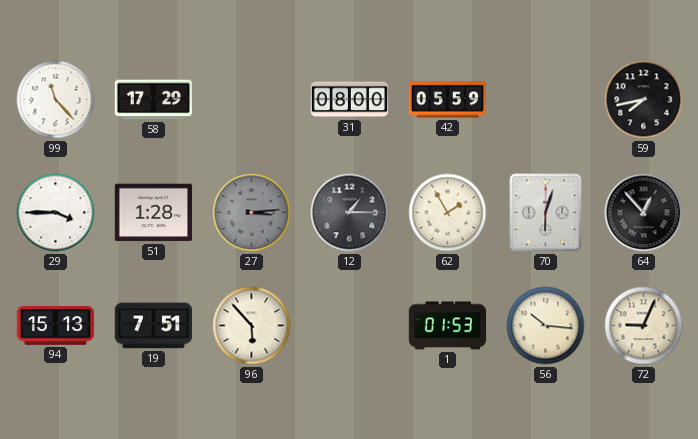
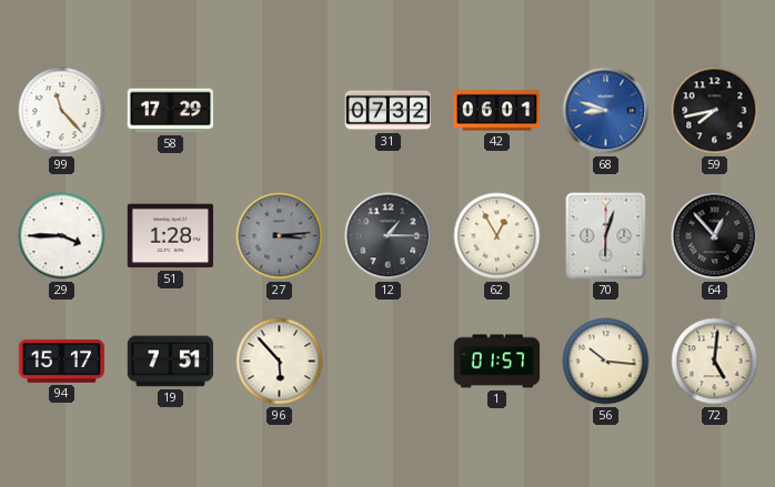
31: 08:00 -> 07:32
42: 05:59 -> 06:01
68: none -> 8:48
62: 1:55 -> 12:55
94: 15:13 -> 15:17
1: 01:53 -> 01:57
72: 9:04 -> 5:01
